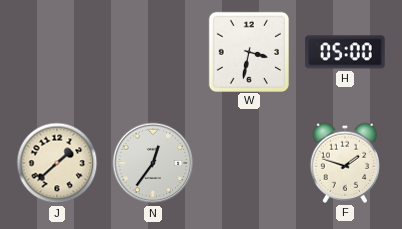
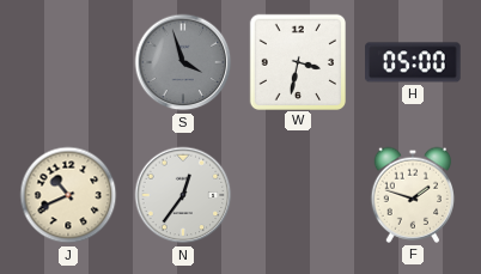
S: none -> 3:57
J: 1:38 -> 10:41
